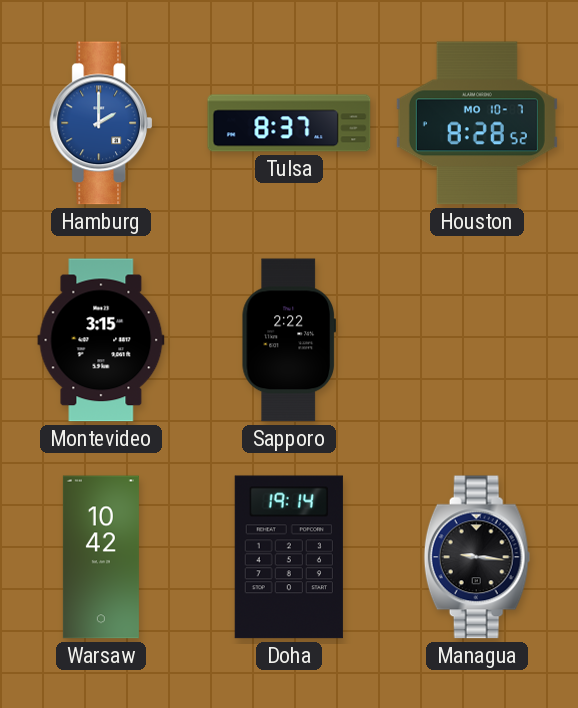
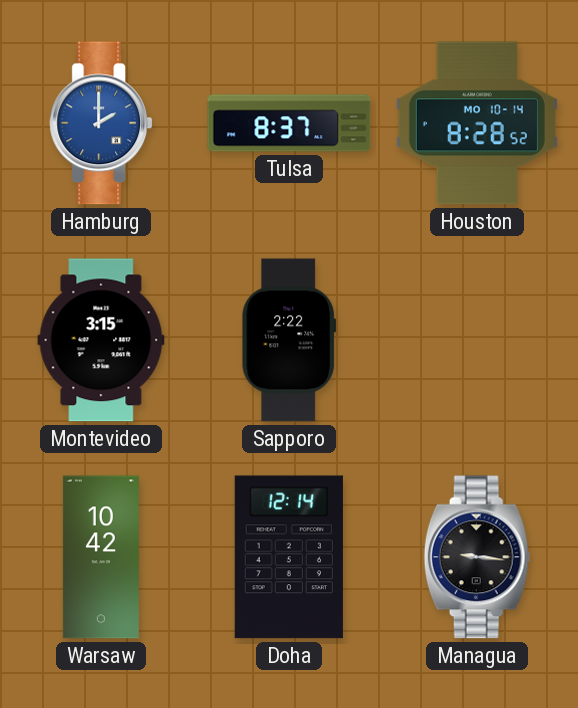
Houston date: MO 10-7 -> MO 10-14
Doha: 19:14 -> 12:14
